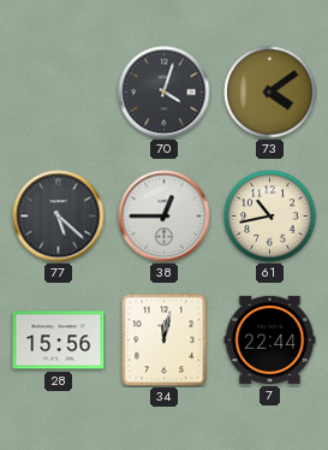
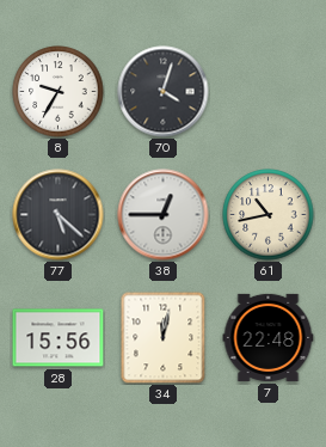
8: none -> 9:35
73: 4:09 -> none
7: 22:44 -> 22:48
